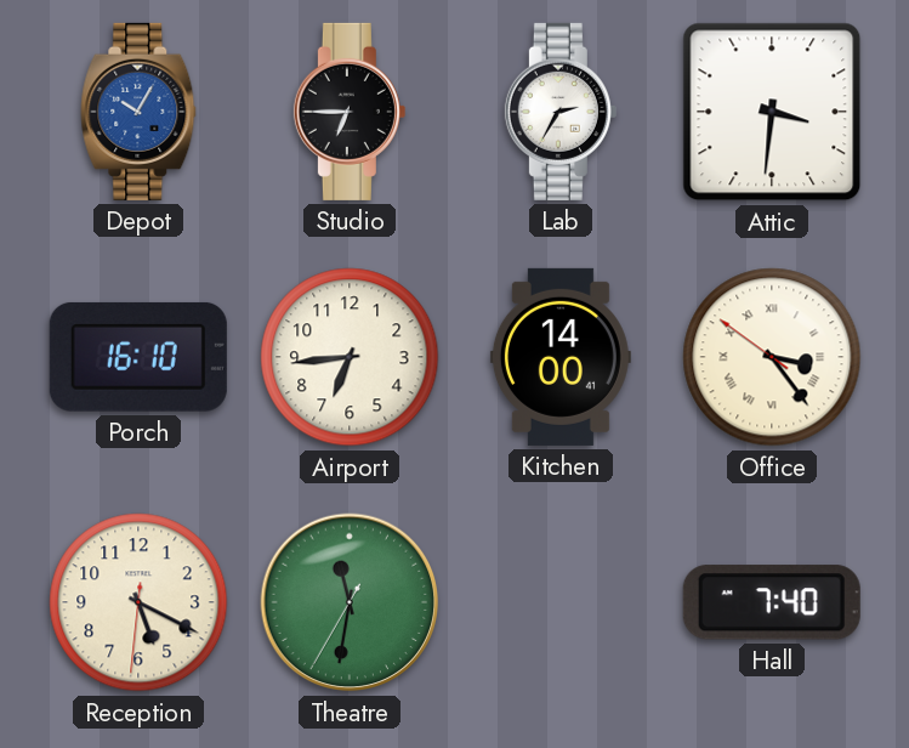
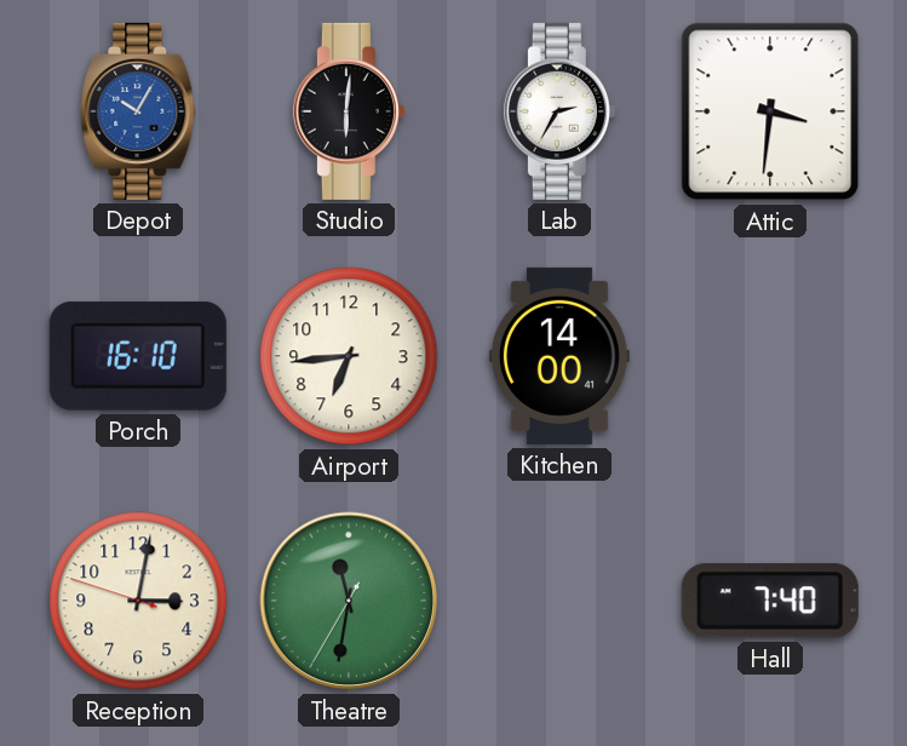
Studio: 6:45 -> 6:01
Office: 3:23 -> none
Reception: 5:19 -> 3:01
